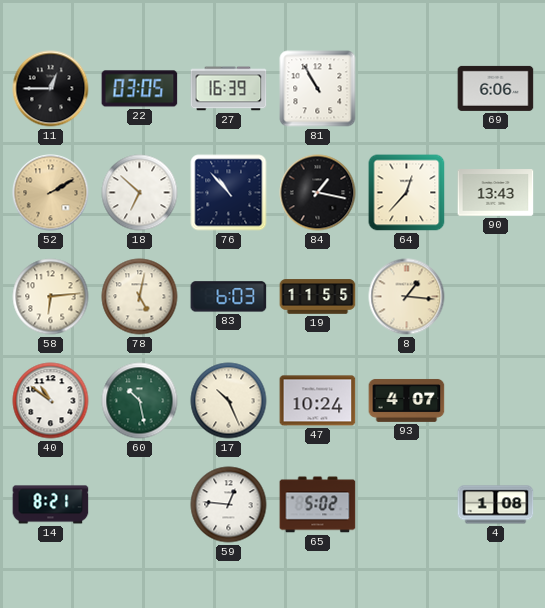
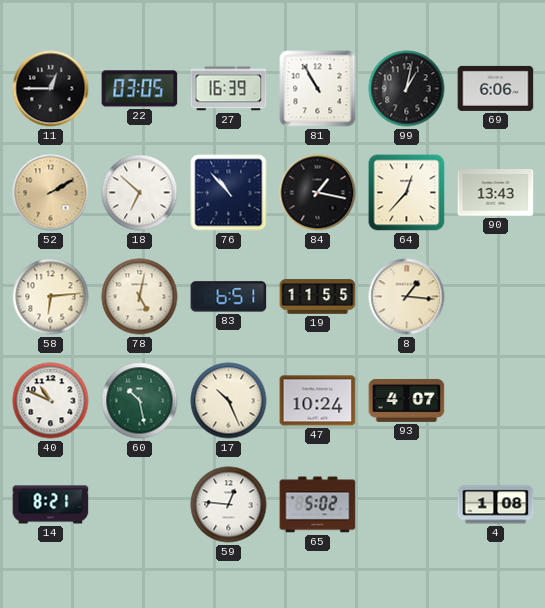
99: none -> 1:02
83: 6:03 -> 6:51
40: 10:51 -> 10:49
